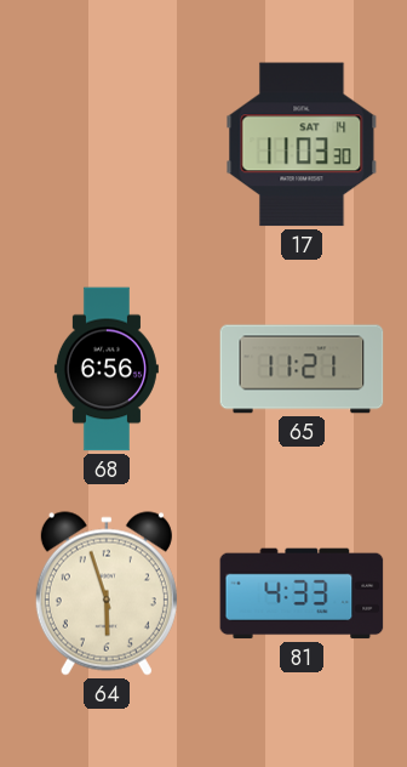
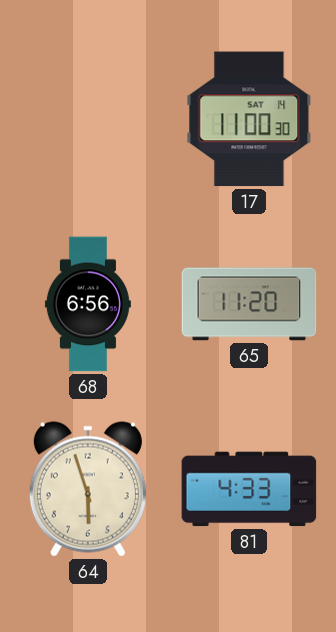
17: 11:03 -> 11:00
65: 11:21 -> 11:20
